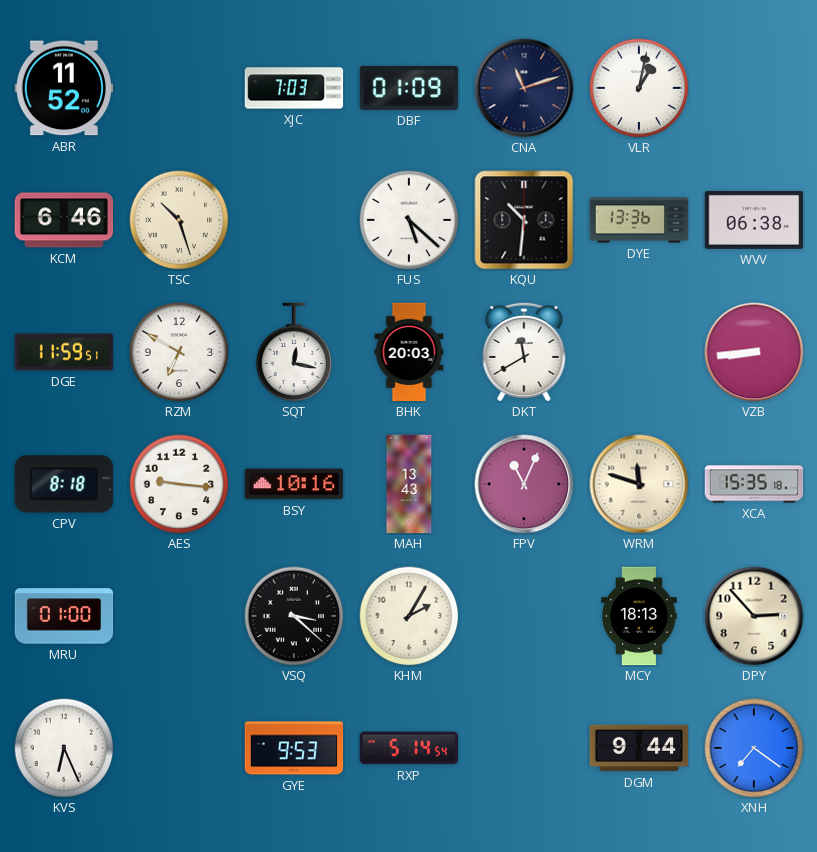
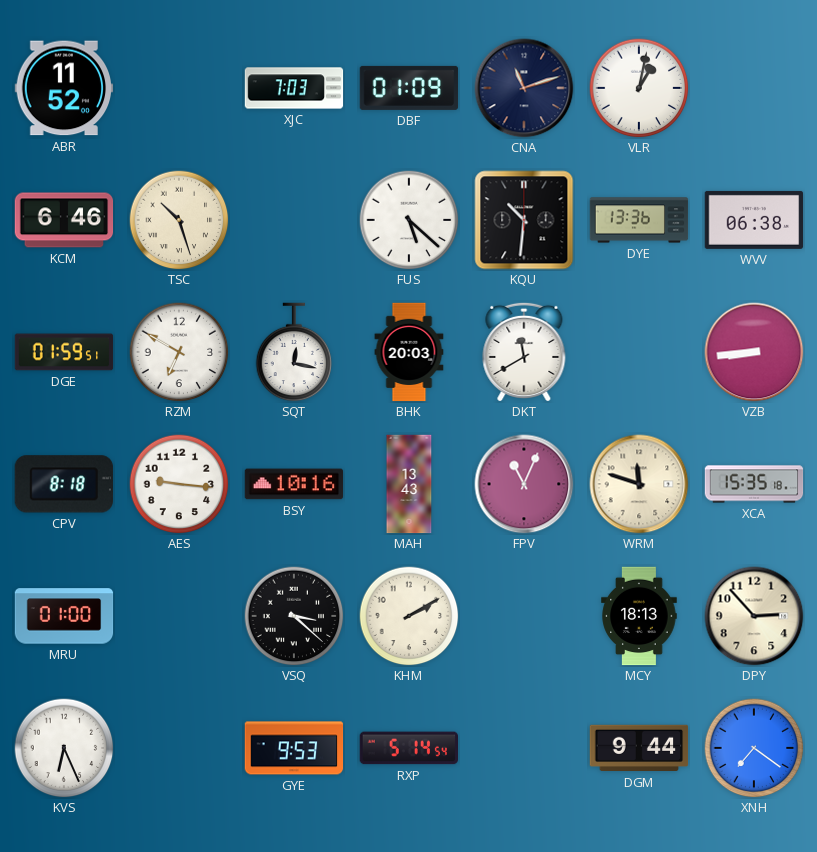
DGE: 11:59 -> 01:59
KHM: 2:05 -> 2:10
